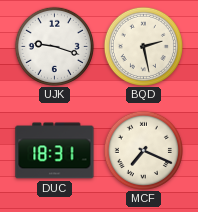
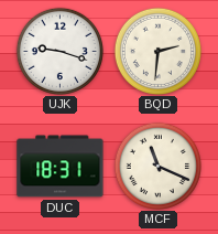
BQD: 2:28 -> 2:31
MCF: 7:19 -> 11:19
